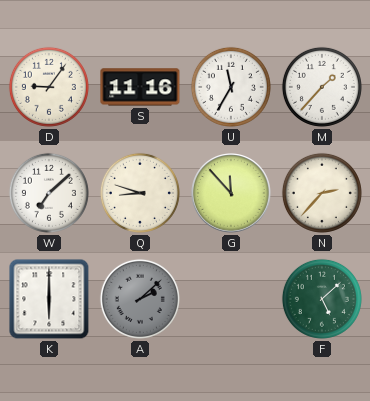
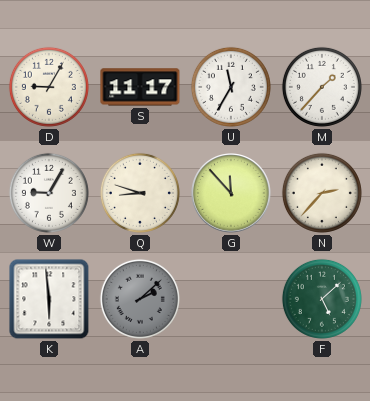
D: 9:06 -> 9:05
S: 11:16 -> 11:17
W: 7:08 -> 9:05
K: 6:00 -> 5:59
